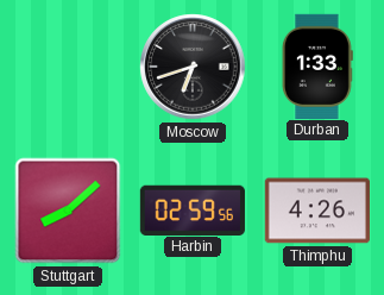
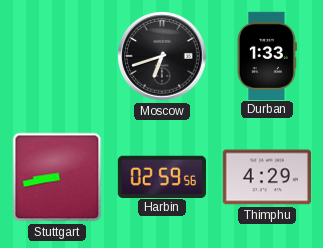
Stuttgart: 8:08 -> 8:43
Thimphu: 4:26 -> 4:29
